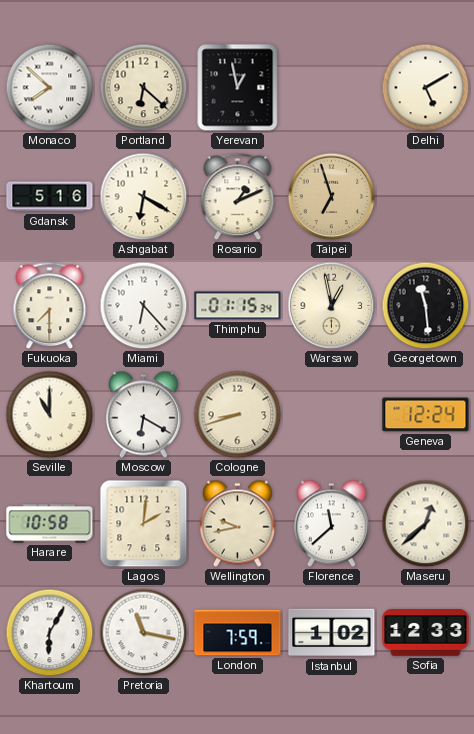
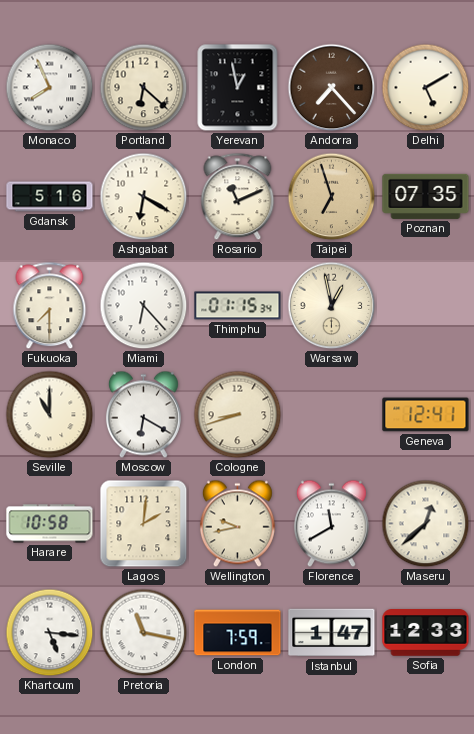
Monaco: 7:52 -> 7:56
Andorra: none -> 7:23
Rosario: 1:11 -> 11:11
Poznan: none -> 07:35
Georgetown: 11:29 -> none
Geneva: 12:24 -> 12:41
Florence: 11:38 -> 11:40
Khartoum: 6:05 -> 5:16
Istanbul: 1:02 -> 1:47
